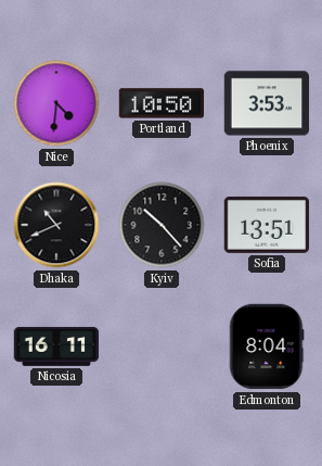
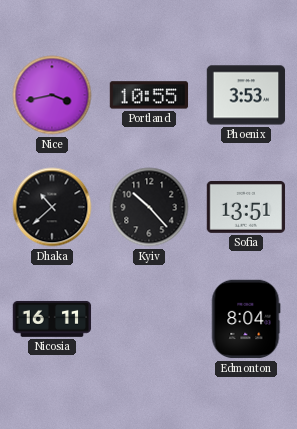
Nice: 4:31 -> 3:43
Portland: 10:50 -> 10:55
Dhaka: 10:41 -> 10:38
